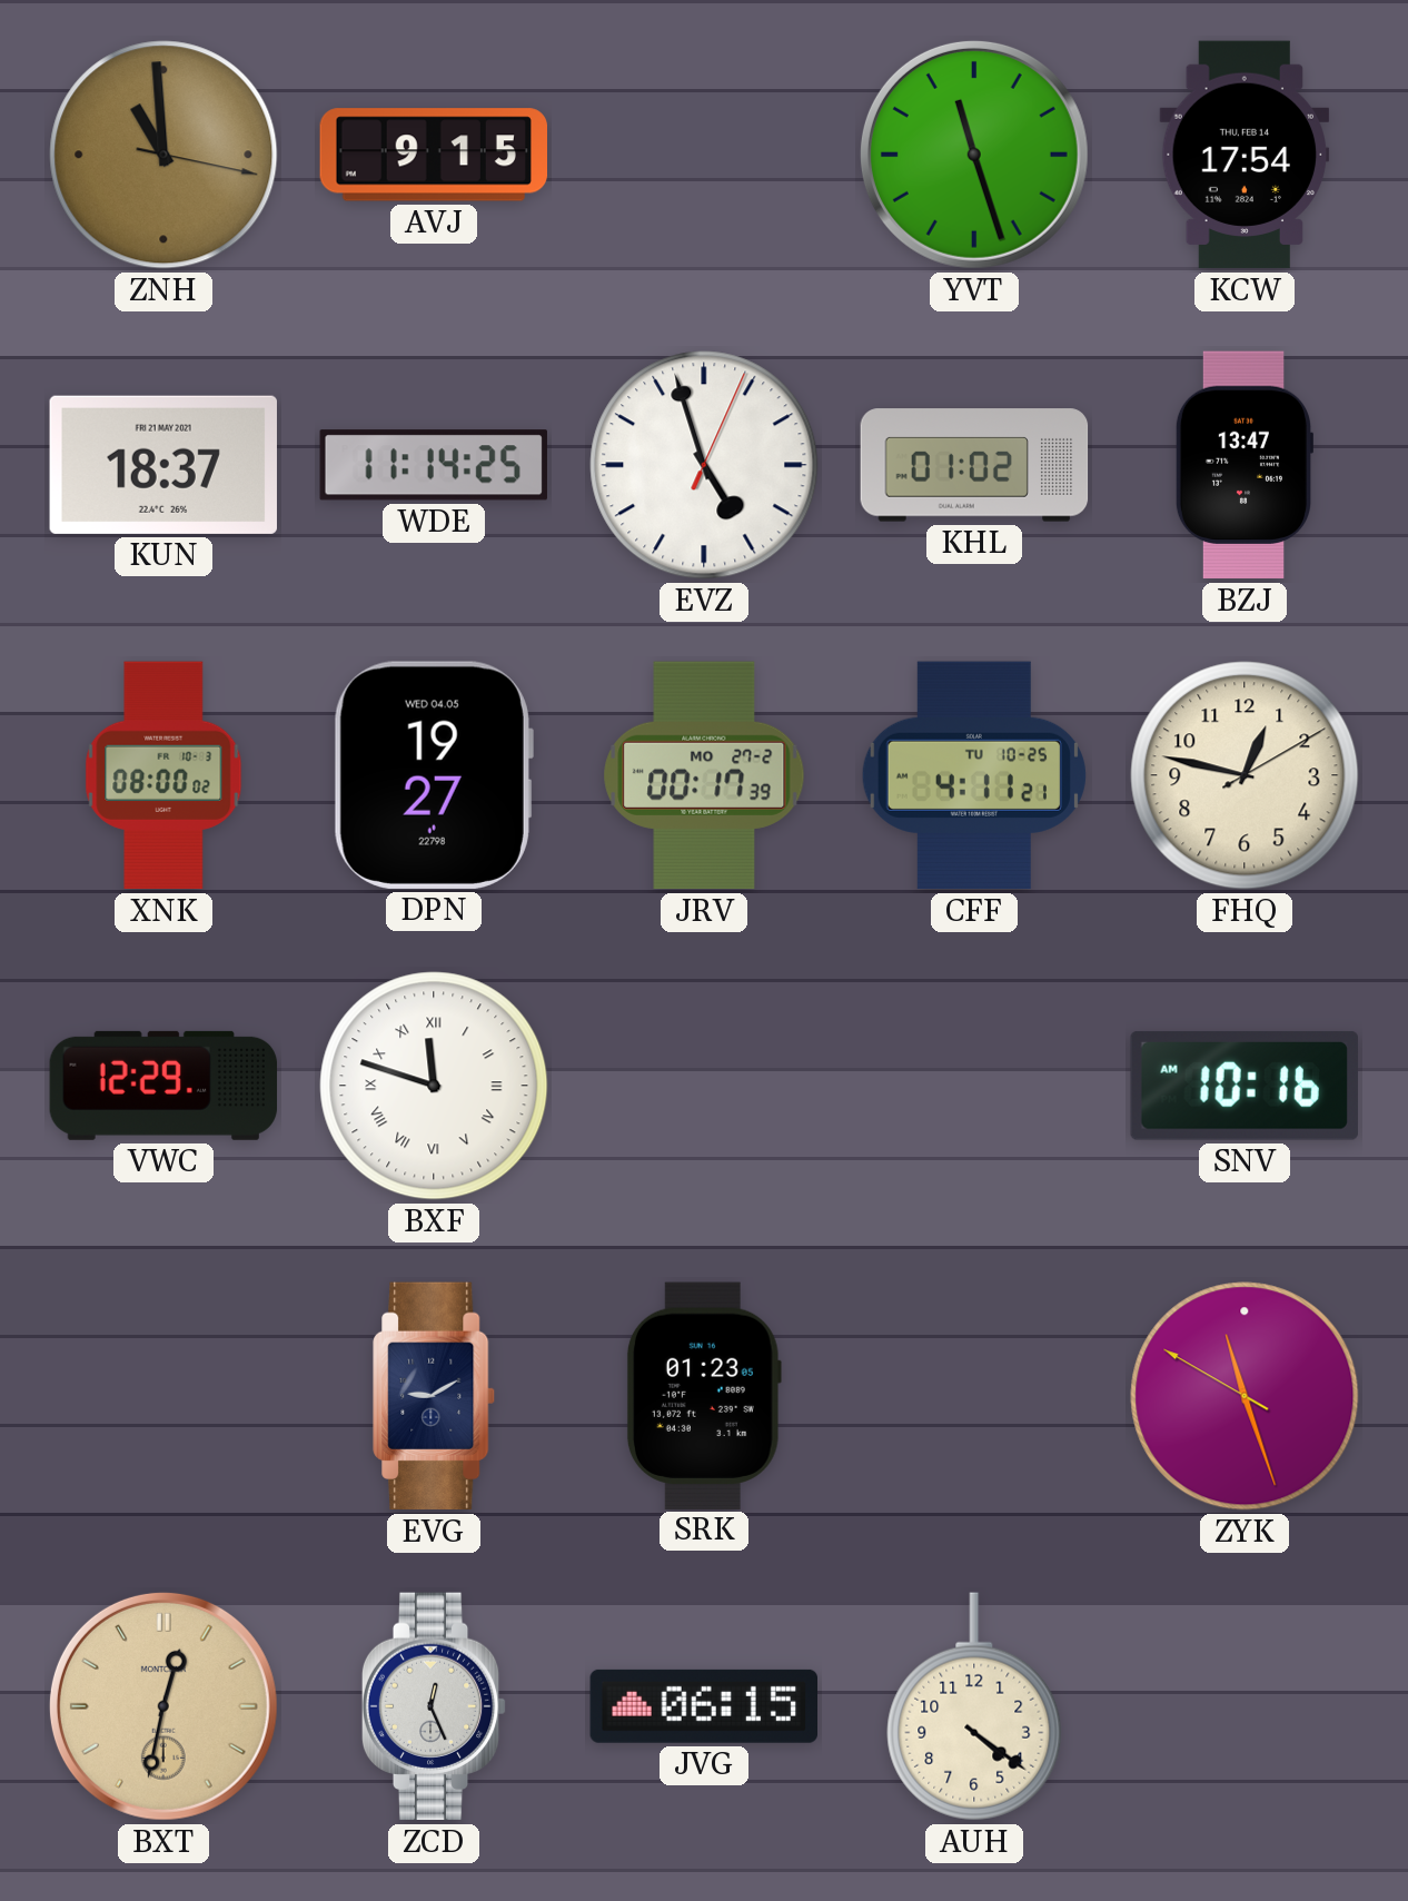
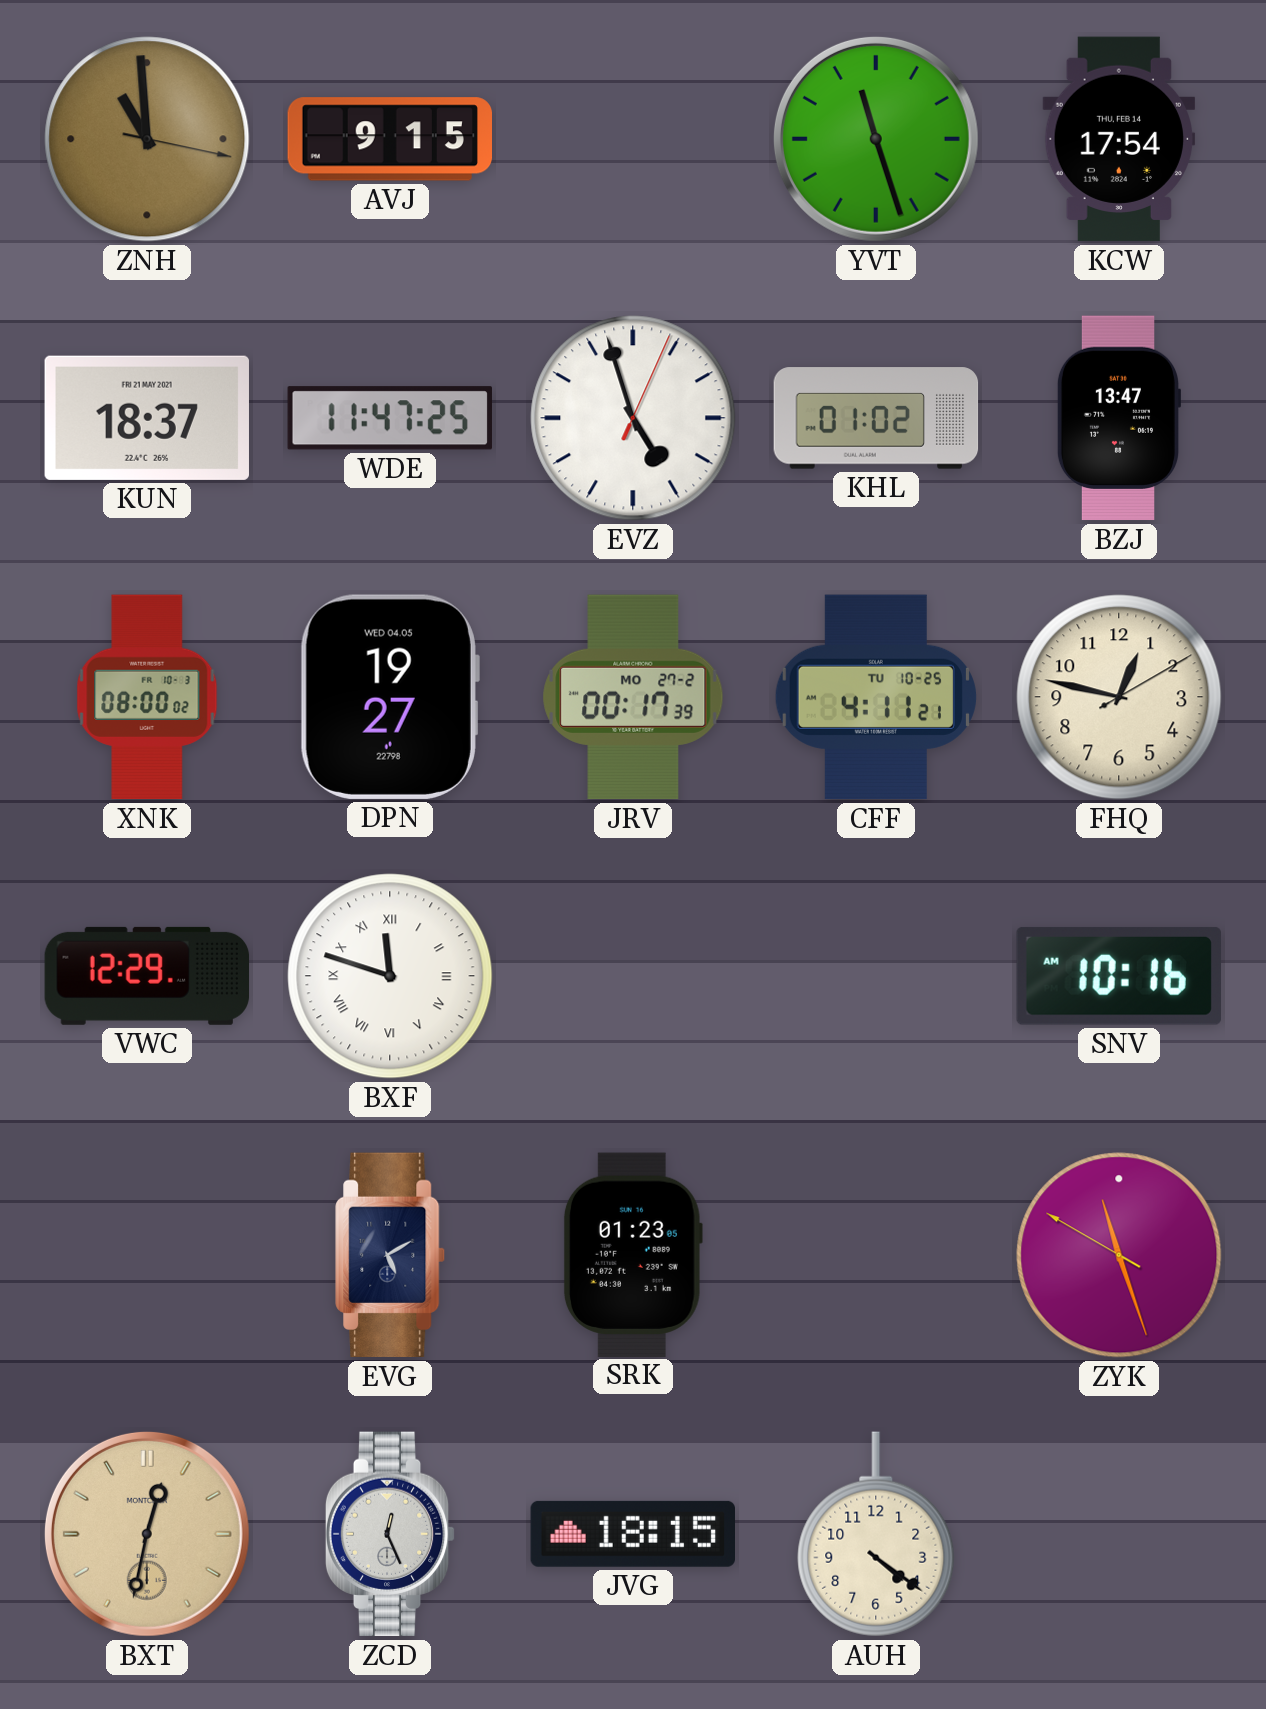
WDE: 11:14 -> 11:47
EVG: 9:10 -> 5:10
JVG: 06:15 -> 18:15
